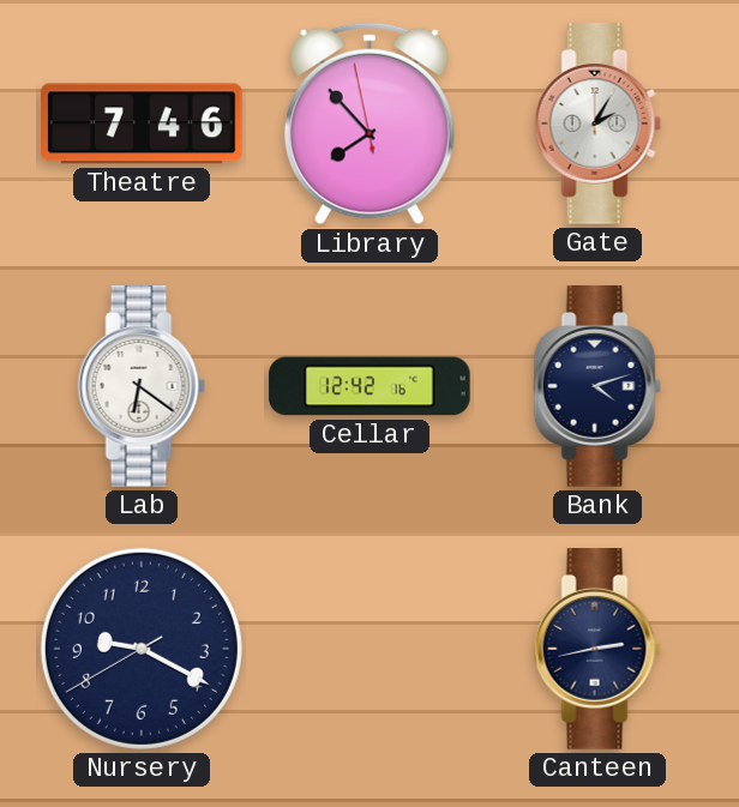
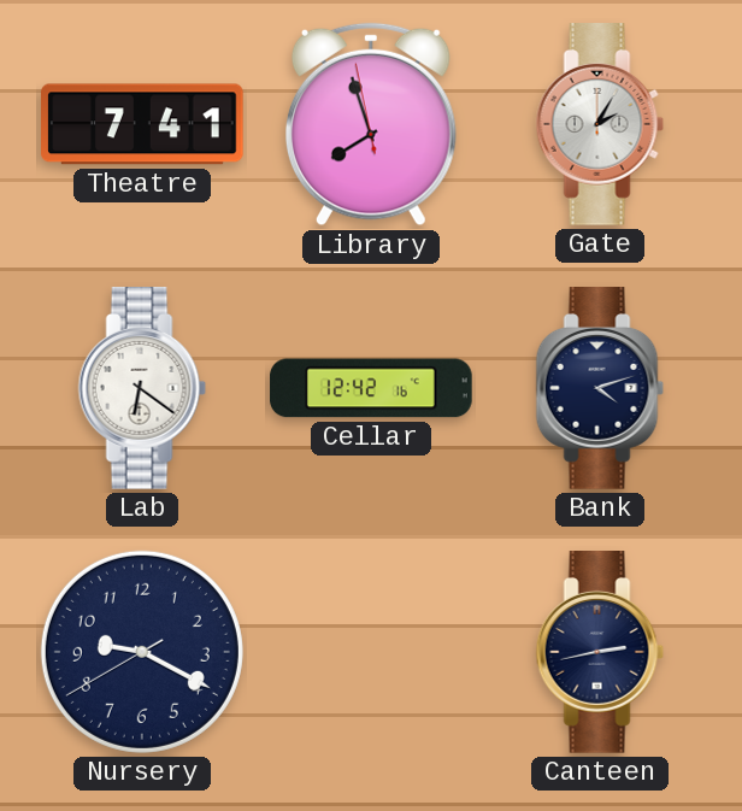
Theatre: 7:46 -> 7:41
Library: 7:52 -> 7:56
